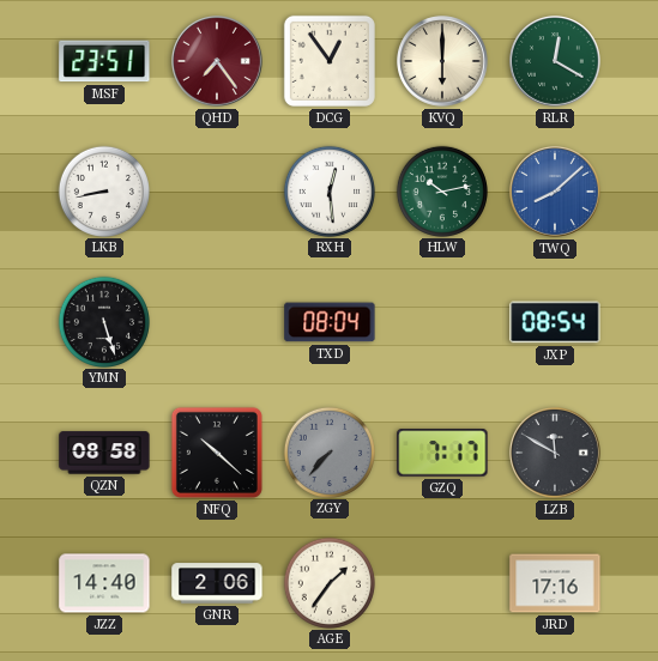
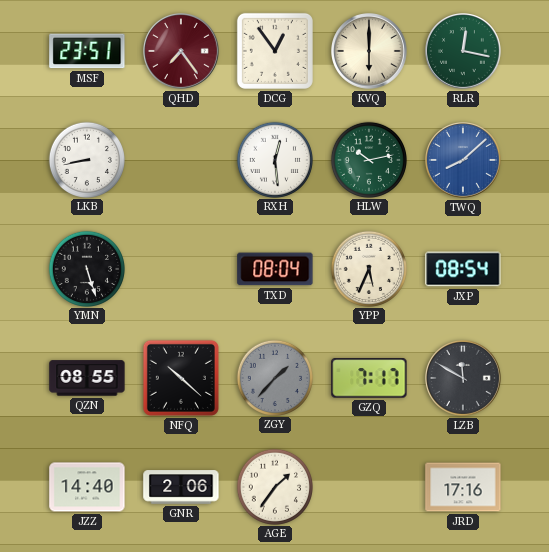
RLR: 12:20 -> 12:17
YPP: none -> 5:34
QZN: 08:58 -> 08:55
ZGY: 7:37 -> 1:37
